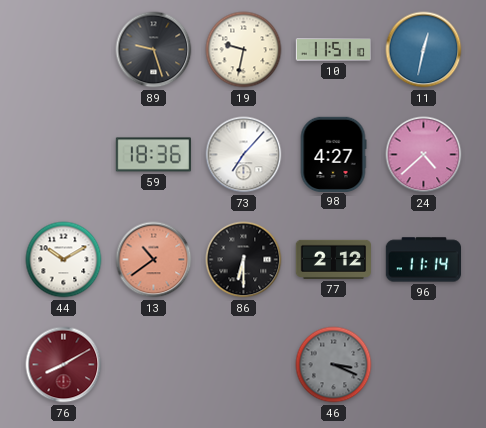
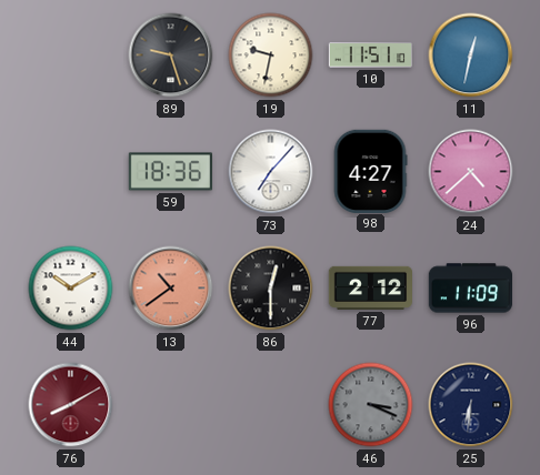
86: 6:30 -> 12:30
96: 11:14 -> 11:09
25: none -> 6:31
